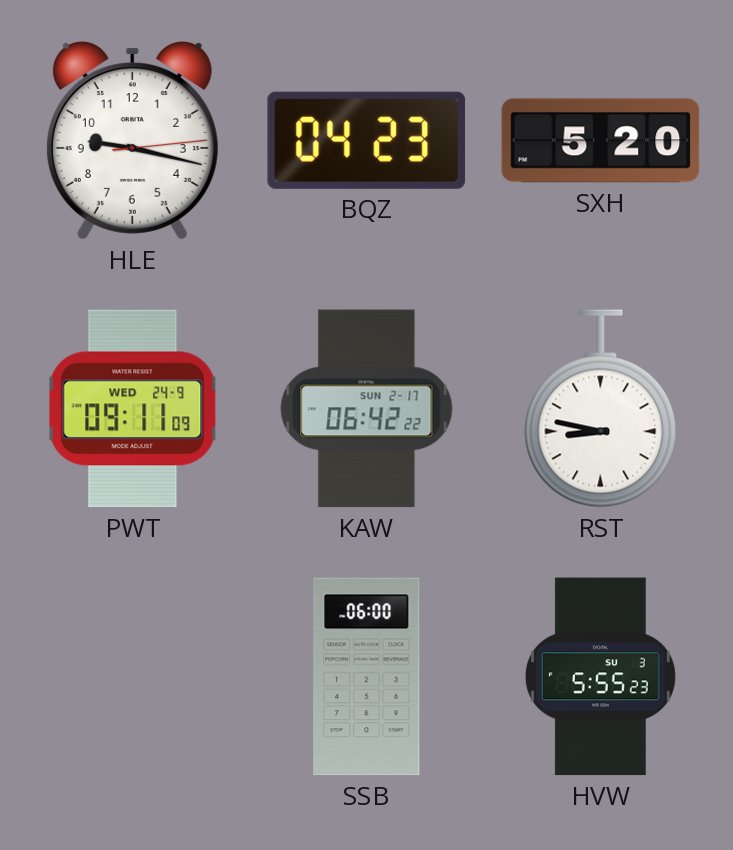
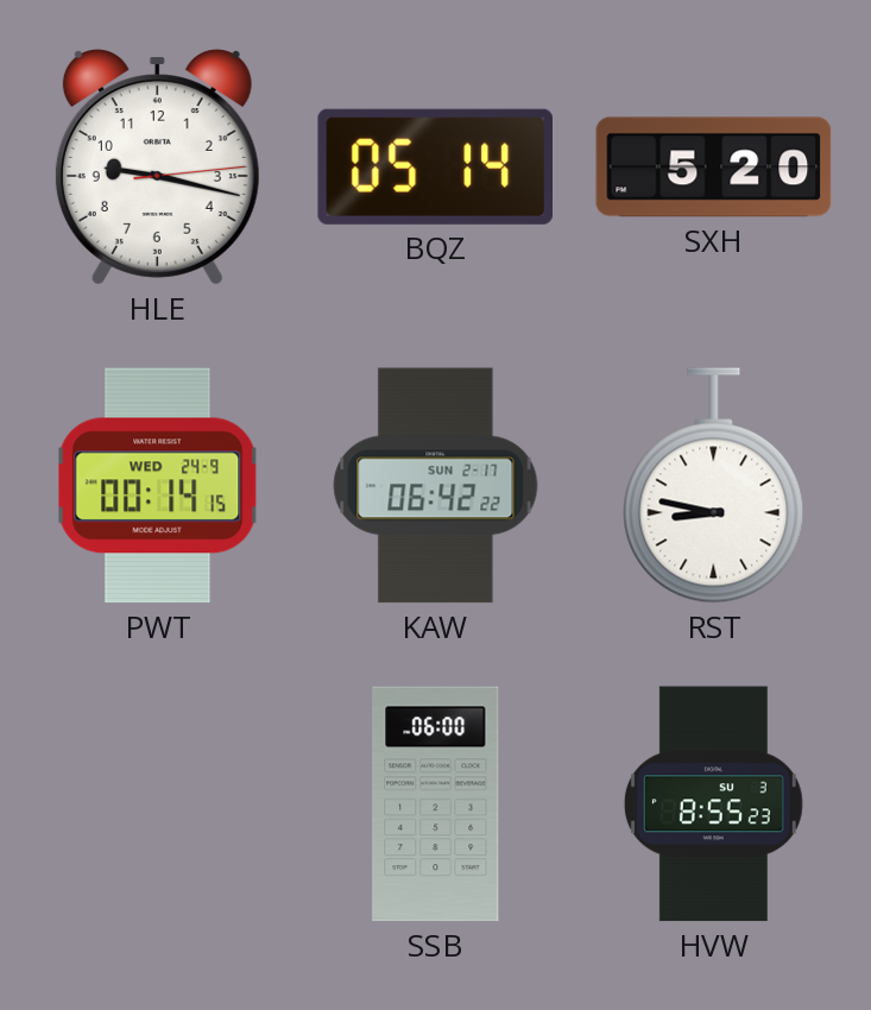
BQZ: 04:23 -> 05:14
PWT: 09:11 -> 00:14
HVW: 5:55 -> 8:55
